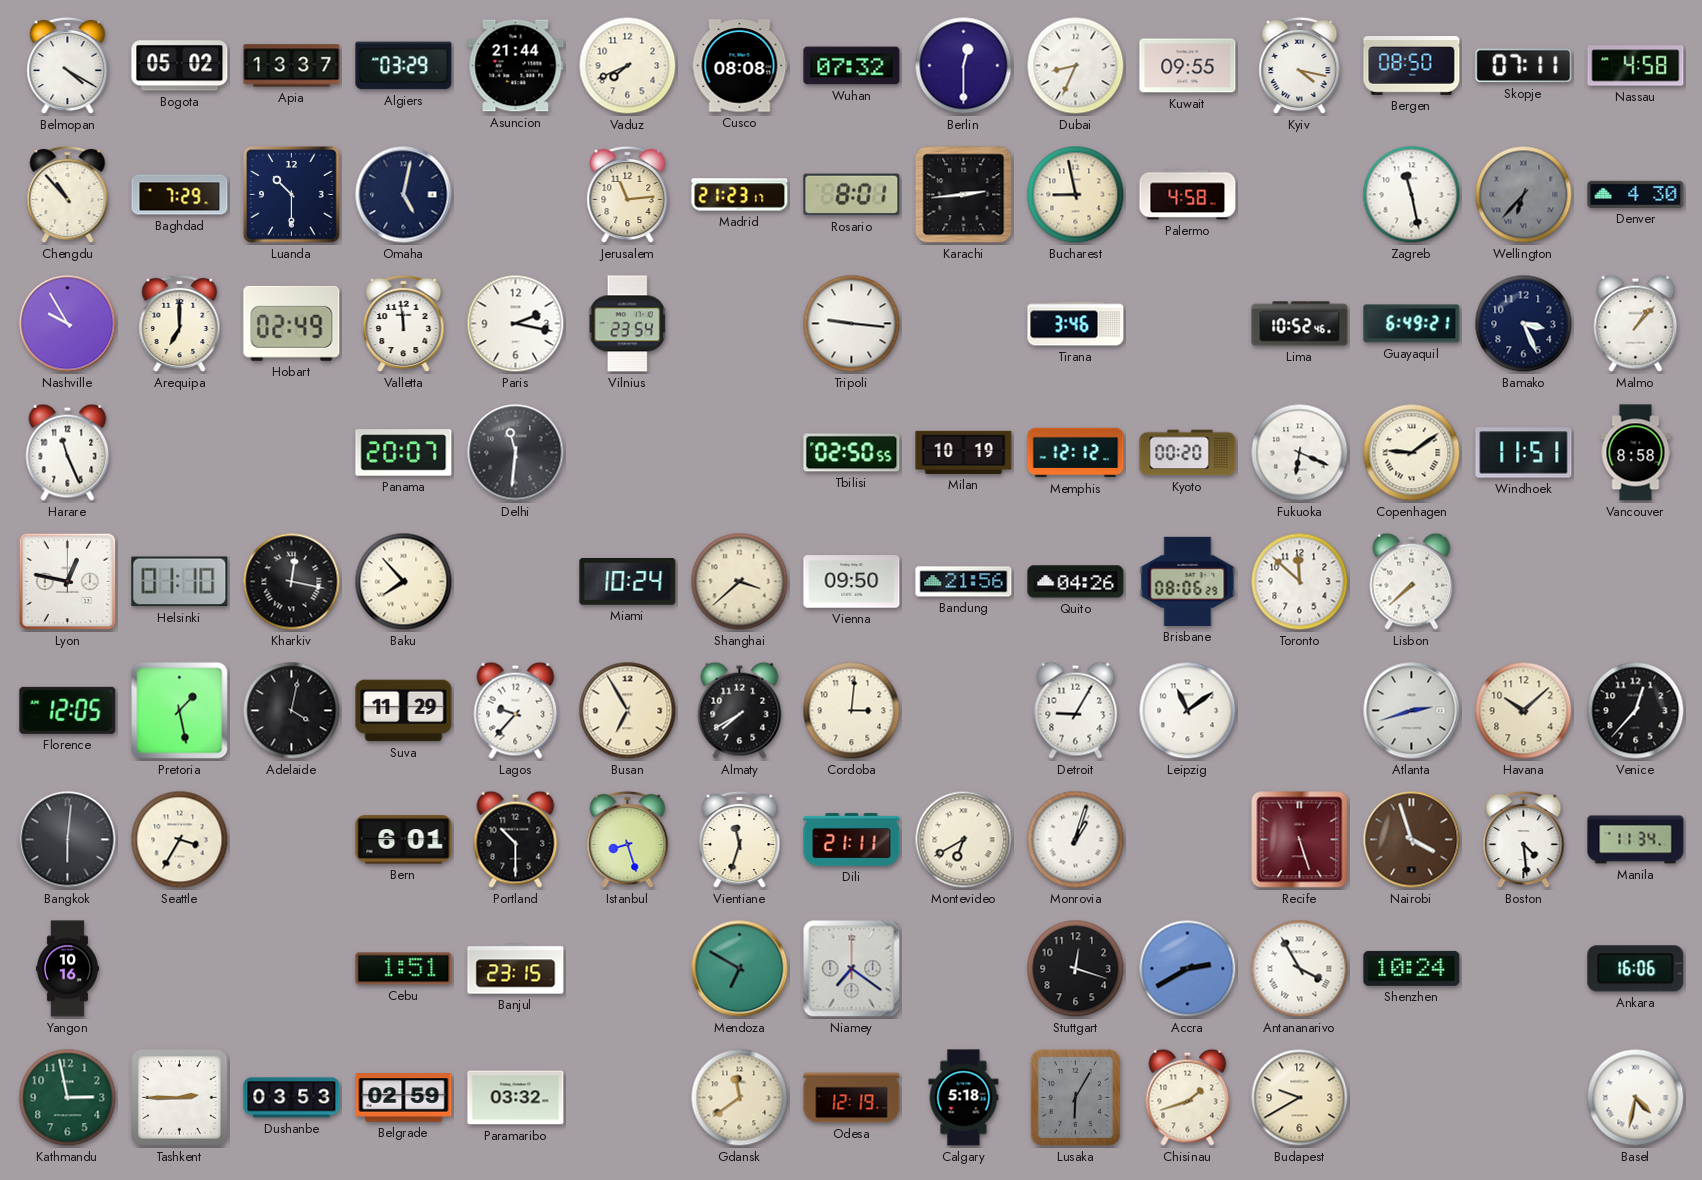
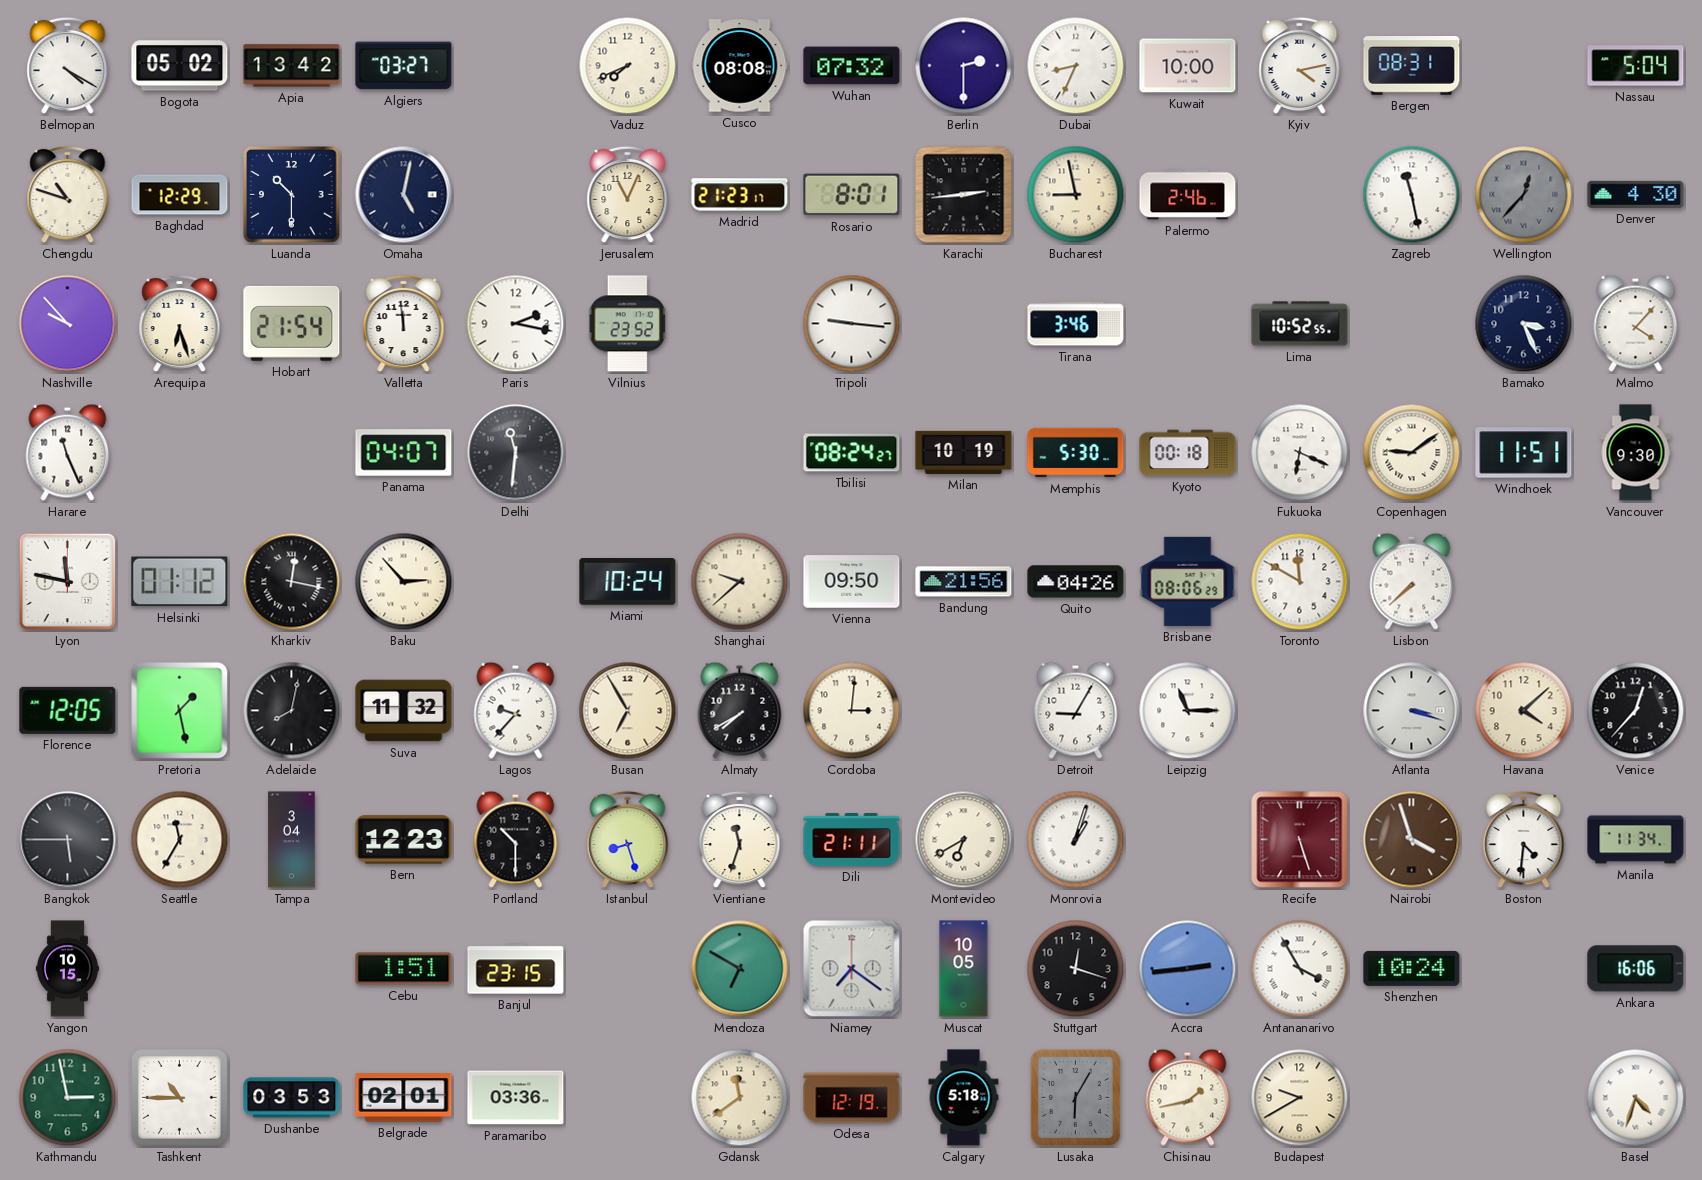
Apia: 13:37 -> 13:42
Algiers: 03:29 -> 03:27
Asuncion: 21:44 -> none
Berlin: 12:30 -> 2:30
Kuwait: 09:55 -> 10:00
Kyiv: 4:17 -> 4:13
Bergen: 08:50 -> 08:31
Skopje: 07:11 -> none
Nassau: 4:58 -> 5:04
Chengdu: 10:53 -> 10:48
Baghdad: 7:29 -> 12:29
Jerusalem: 11:14 -> 11:04
Palermo: 4:58 -> 2:46
Wellington: 6:37 -> 12:37
Nashville: 9:55 -> 9:53
Arequipa: 7:00 -> 6:27
Hobart: 02:49 -> 21:54
Vilnius: 23:54 -> 23:52
Lima: 10:52:46 -> 10:52:55
Guayaquil: 6:49 -> none
Malmo: 1:07 -> 4:07
Panama: 20:07 -> 04:07
Tbilisi: 02:50 -> 08:24
Memphis: 12:12 -> 5:30
Kyoto: 00:20 -> 00:18
Vancouver: 8:58 -> 9:30
Lyon: 12:47 -> 11:47
Helsinki: 01:10 -> 01:12
Baku: 7:53 -> 2:53
Shanghai: 3:38 -> 9:38
Toronto: 11:52 -> 11:50
Adelaide: 4:02 -> 8:02
Suva: 11:29 -> 11:32
Leipzig: 11:09 -> 11:15
Atlanta: 2:42 -> 3:18
Havana: 10:08 -> 4:08
Bangkok: 6:01 -> 5:45
Seattle: 3:35 -> 11:35
Tampa: none -> 3:04
Bern: 6:01 -> 12:23
Boston: 4:29 -> 4:31
Yangon: 10:16 -> 10:15
Muscat: none -> 10:05
Accra: 2:40 -> 2:44
Tashkent: 2:45 -> 10:45
Belgrade: 02:59 -> 02:01
Paramaribo: 03:32 -> 03:36
Chisinau: 1:42 -> 1:43
Basel: 4:32 -> 4:33
